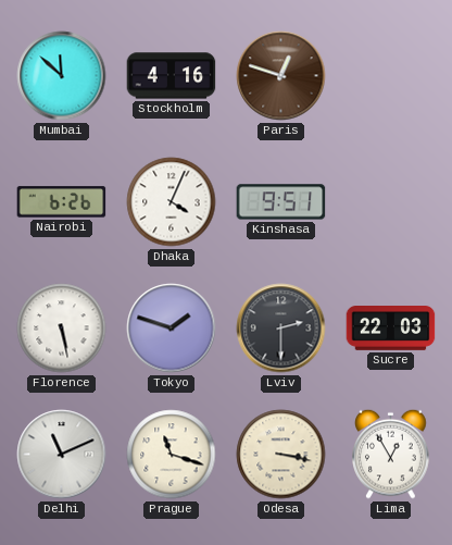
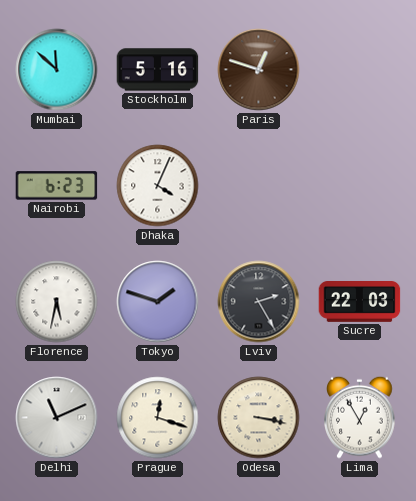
Stockholm: 4:16 -> 5:16
Nairobi: 6:26 -> 6:23
Kinshasa: 9:51 -> none
Florence: 5:28 -> 5:32
Lviv: 2:30 -> 2:25
Prague: 11:18 -> 12:18
